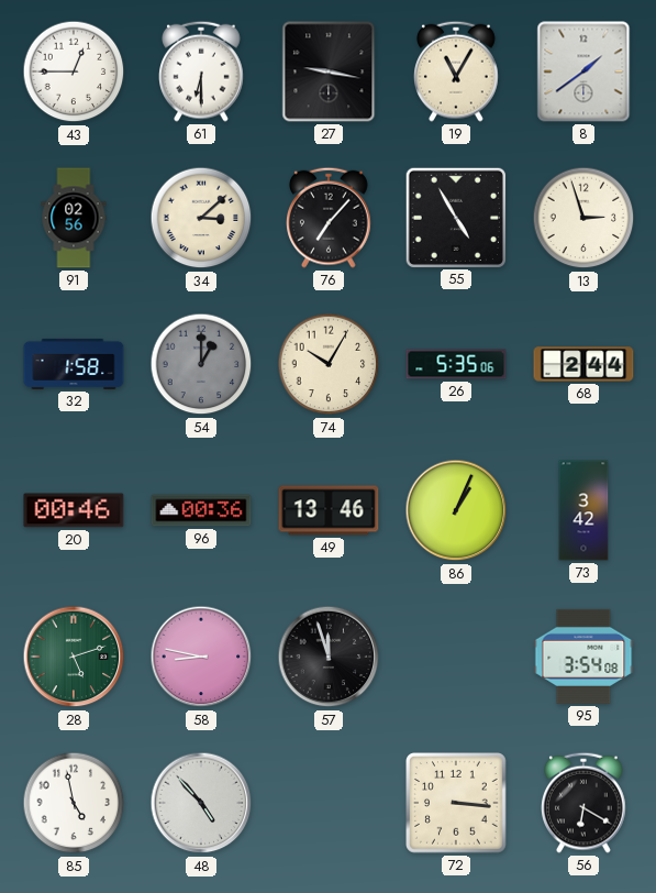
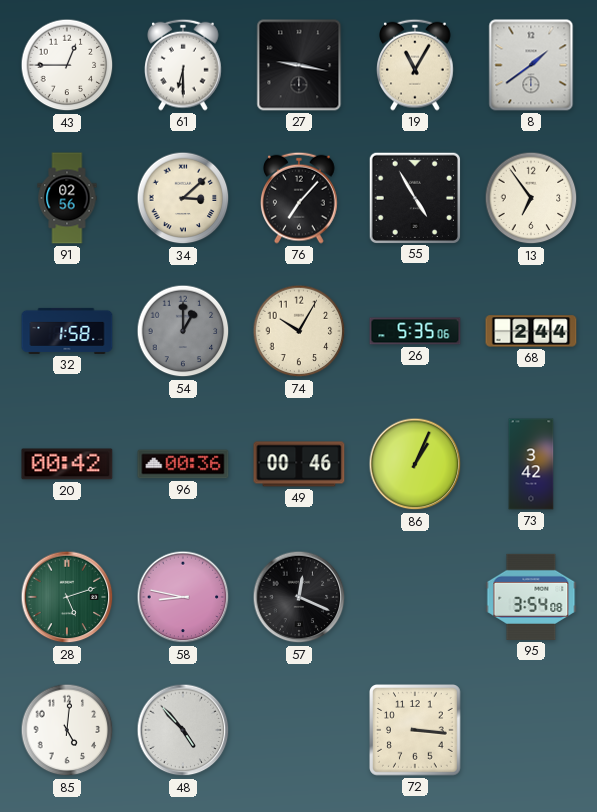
13: 2:57 -> 6:54
20: 00:46 -> 00:42
49: 13:46 -> 00:46
57: 11:57 -> 12:19
85: 4:58 -> 5:01
56: 6:20 -> none
